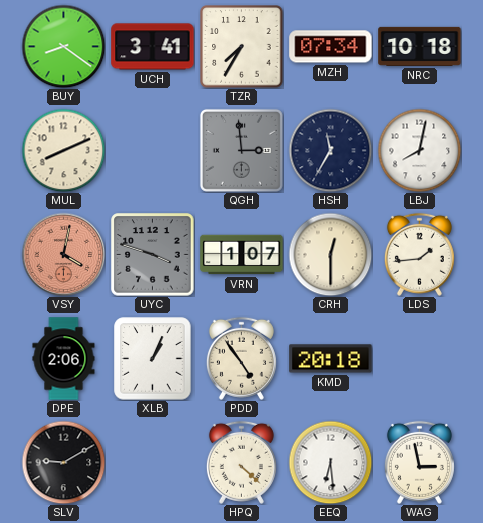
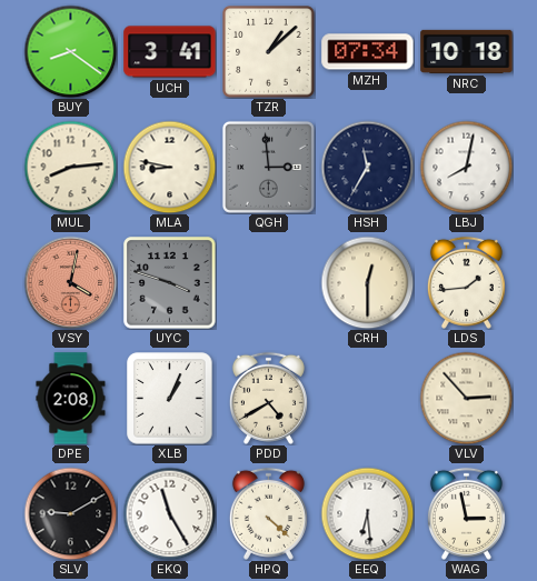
TZR: 7:35 -> 1:08
MUL: 8:11 -> 8:14
MLA: none -> 8:47
VRN: 1:07 -> none
DPE: 2:06 -> 2:08
PDD: 4:54 -> 4:40
KMD: 20:18 -> none
VLV: none -> 2:53
EKQ: none -> 11:25
